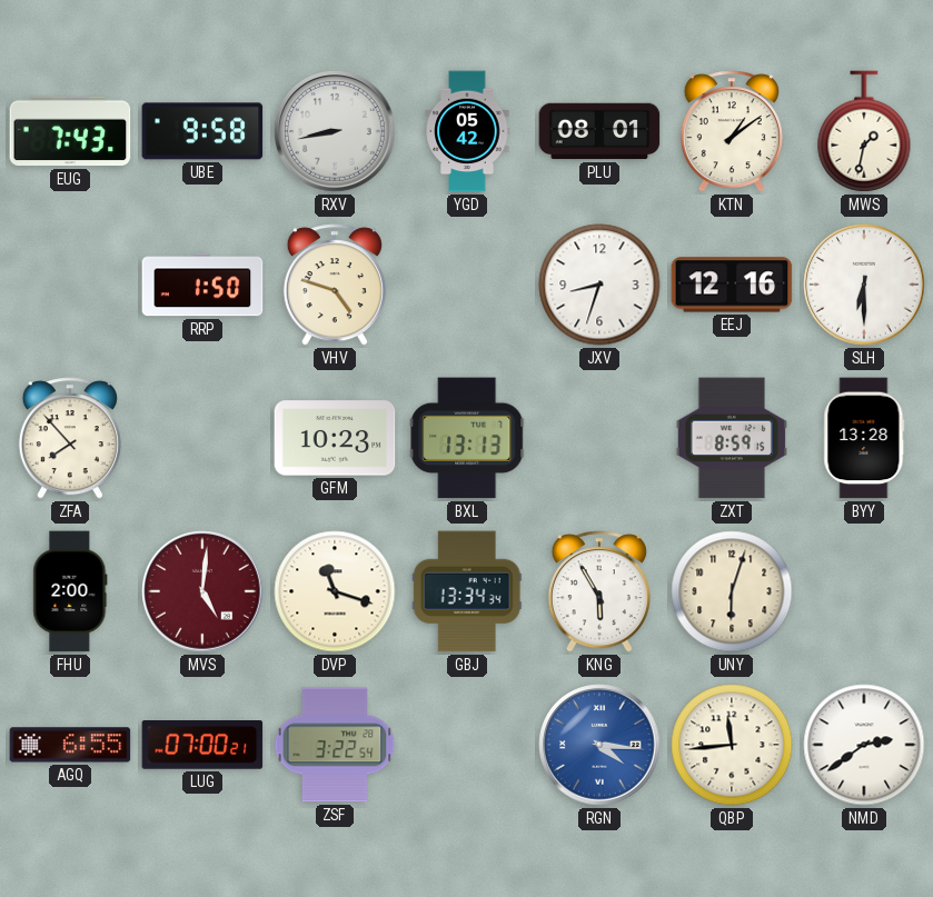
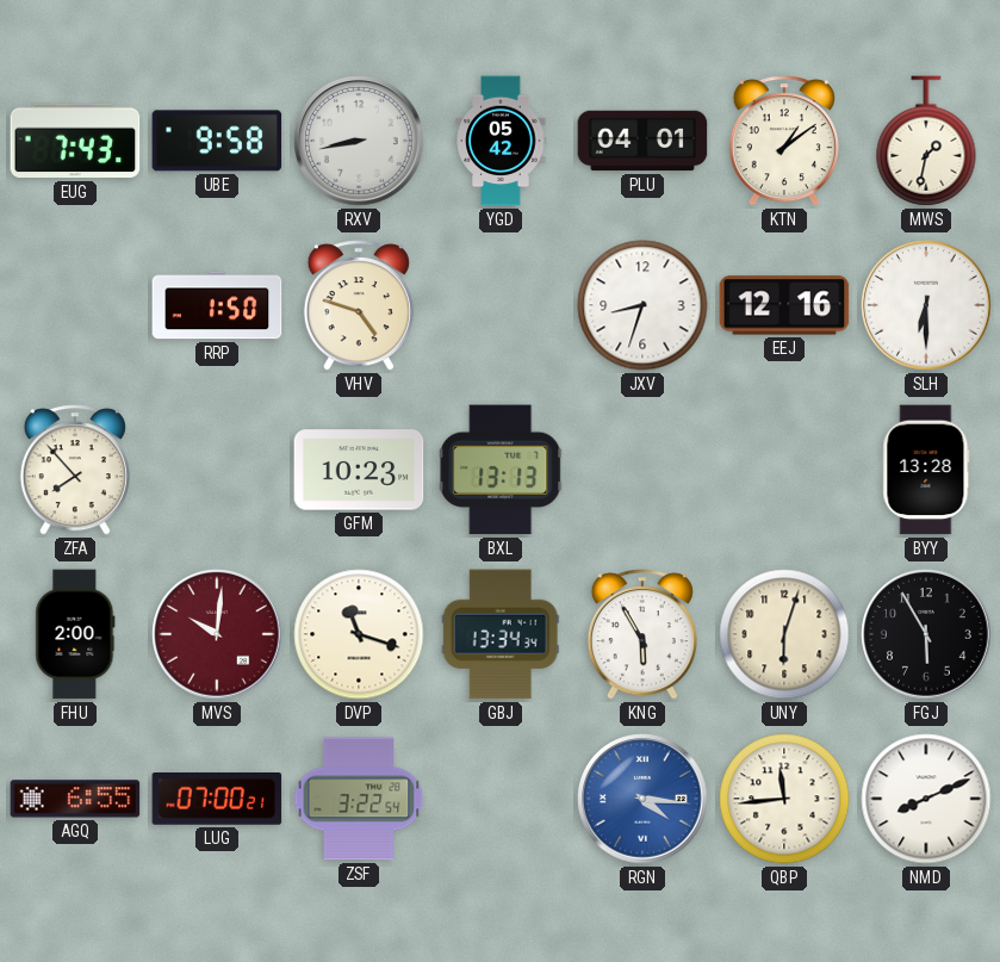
PLU: 08:01 -> 04:01
ZXT: 8:59 -> none
MVS: 5:01 -> 10:01
FGJ: none -> 5:55
NMD: 2:39 -> 8:11
